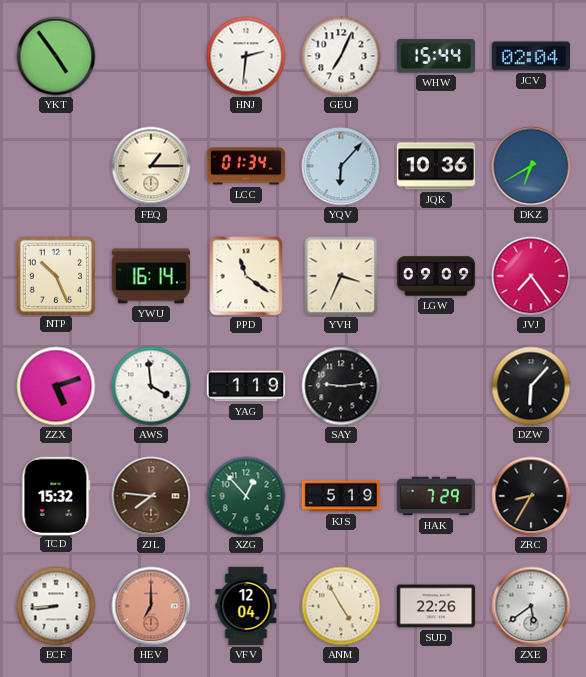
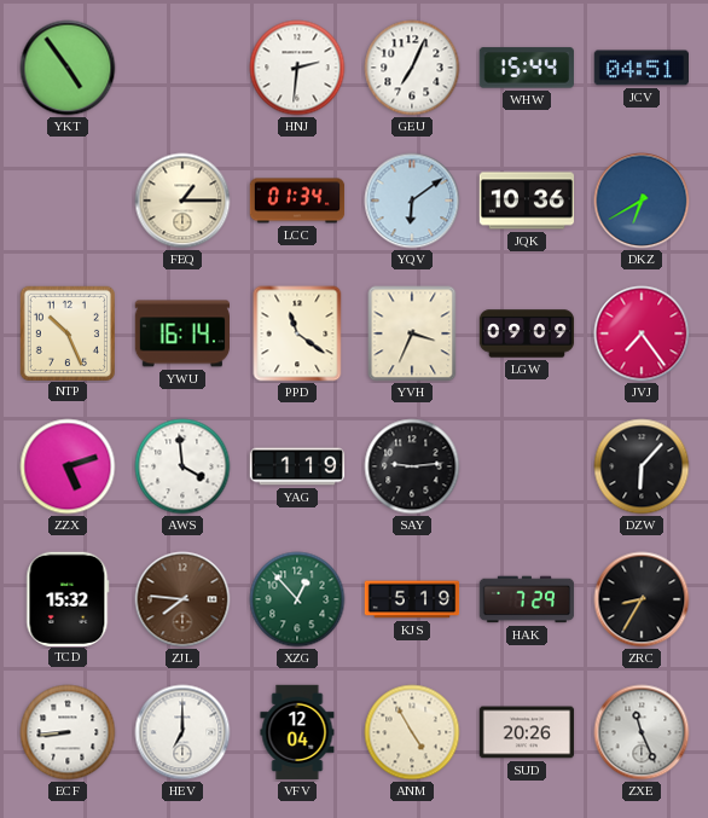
JCV: 02:04 -> 04:51
YQV: 6:07 -> 6:09
HEV dial: salmon -> white
SUD: 22:26 -> 20:26
ZXE: 5:39 -> 11:26
